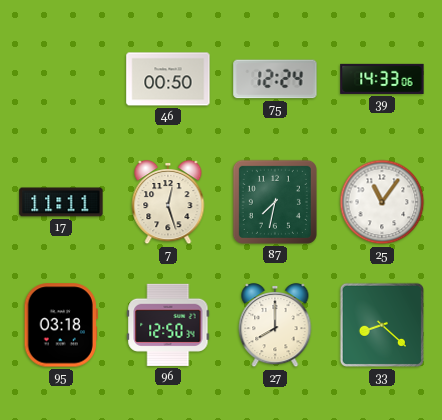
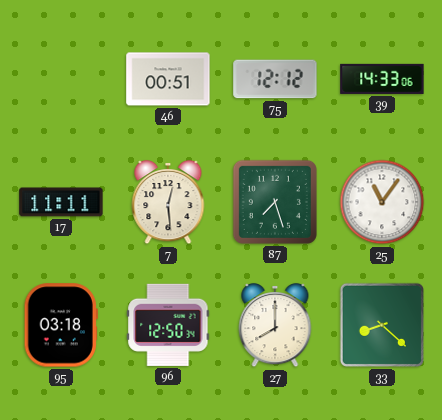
46: 00:50 -> 00:51
75: 12:24 -> 12:12
7: 12:27 -> 12:29
87: 7:32 -> 7:27
